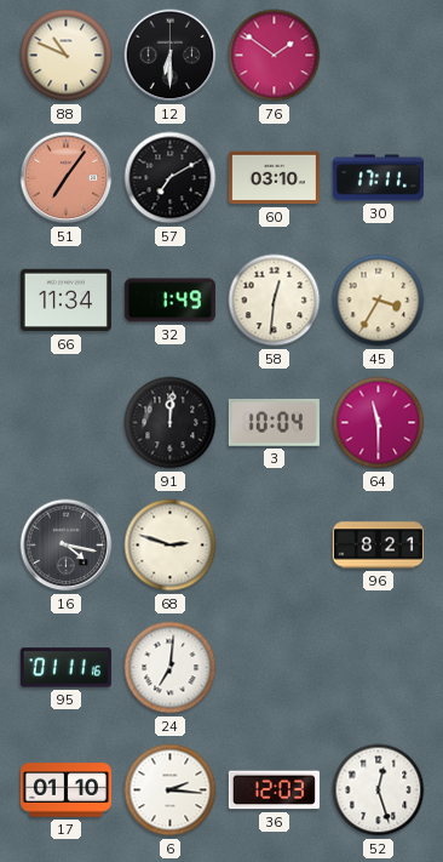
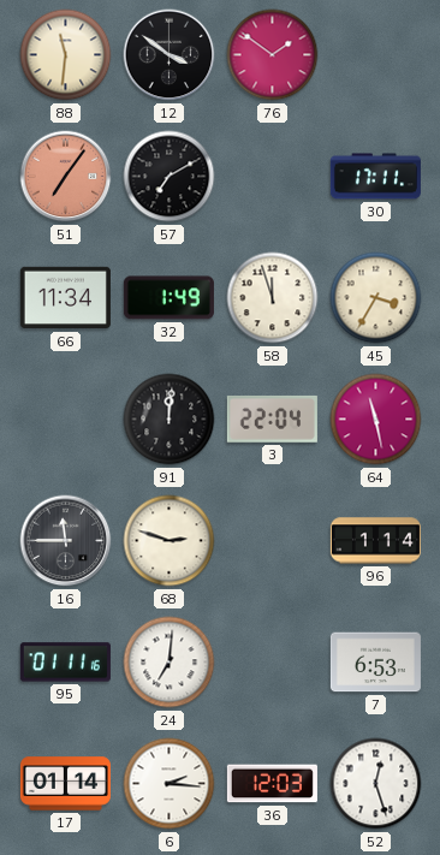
88: 10:49 -> 11:31
12: 6:30 -> 3:51
60: 03:10 -> none
58: 12:31 -> 11:57
3: 10:04 -> 22:04
64: 11:30 -> 11:28
16: 4:17 -> 11:45
96: 8:21 -> 1:14
7: none -> 6:53
17: 01:10 -> 01:14
